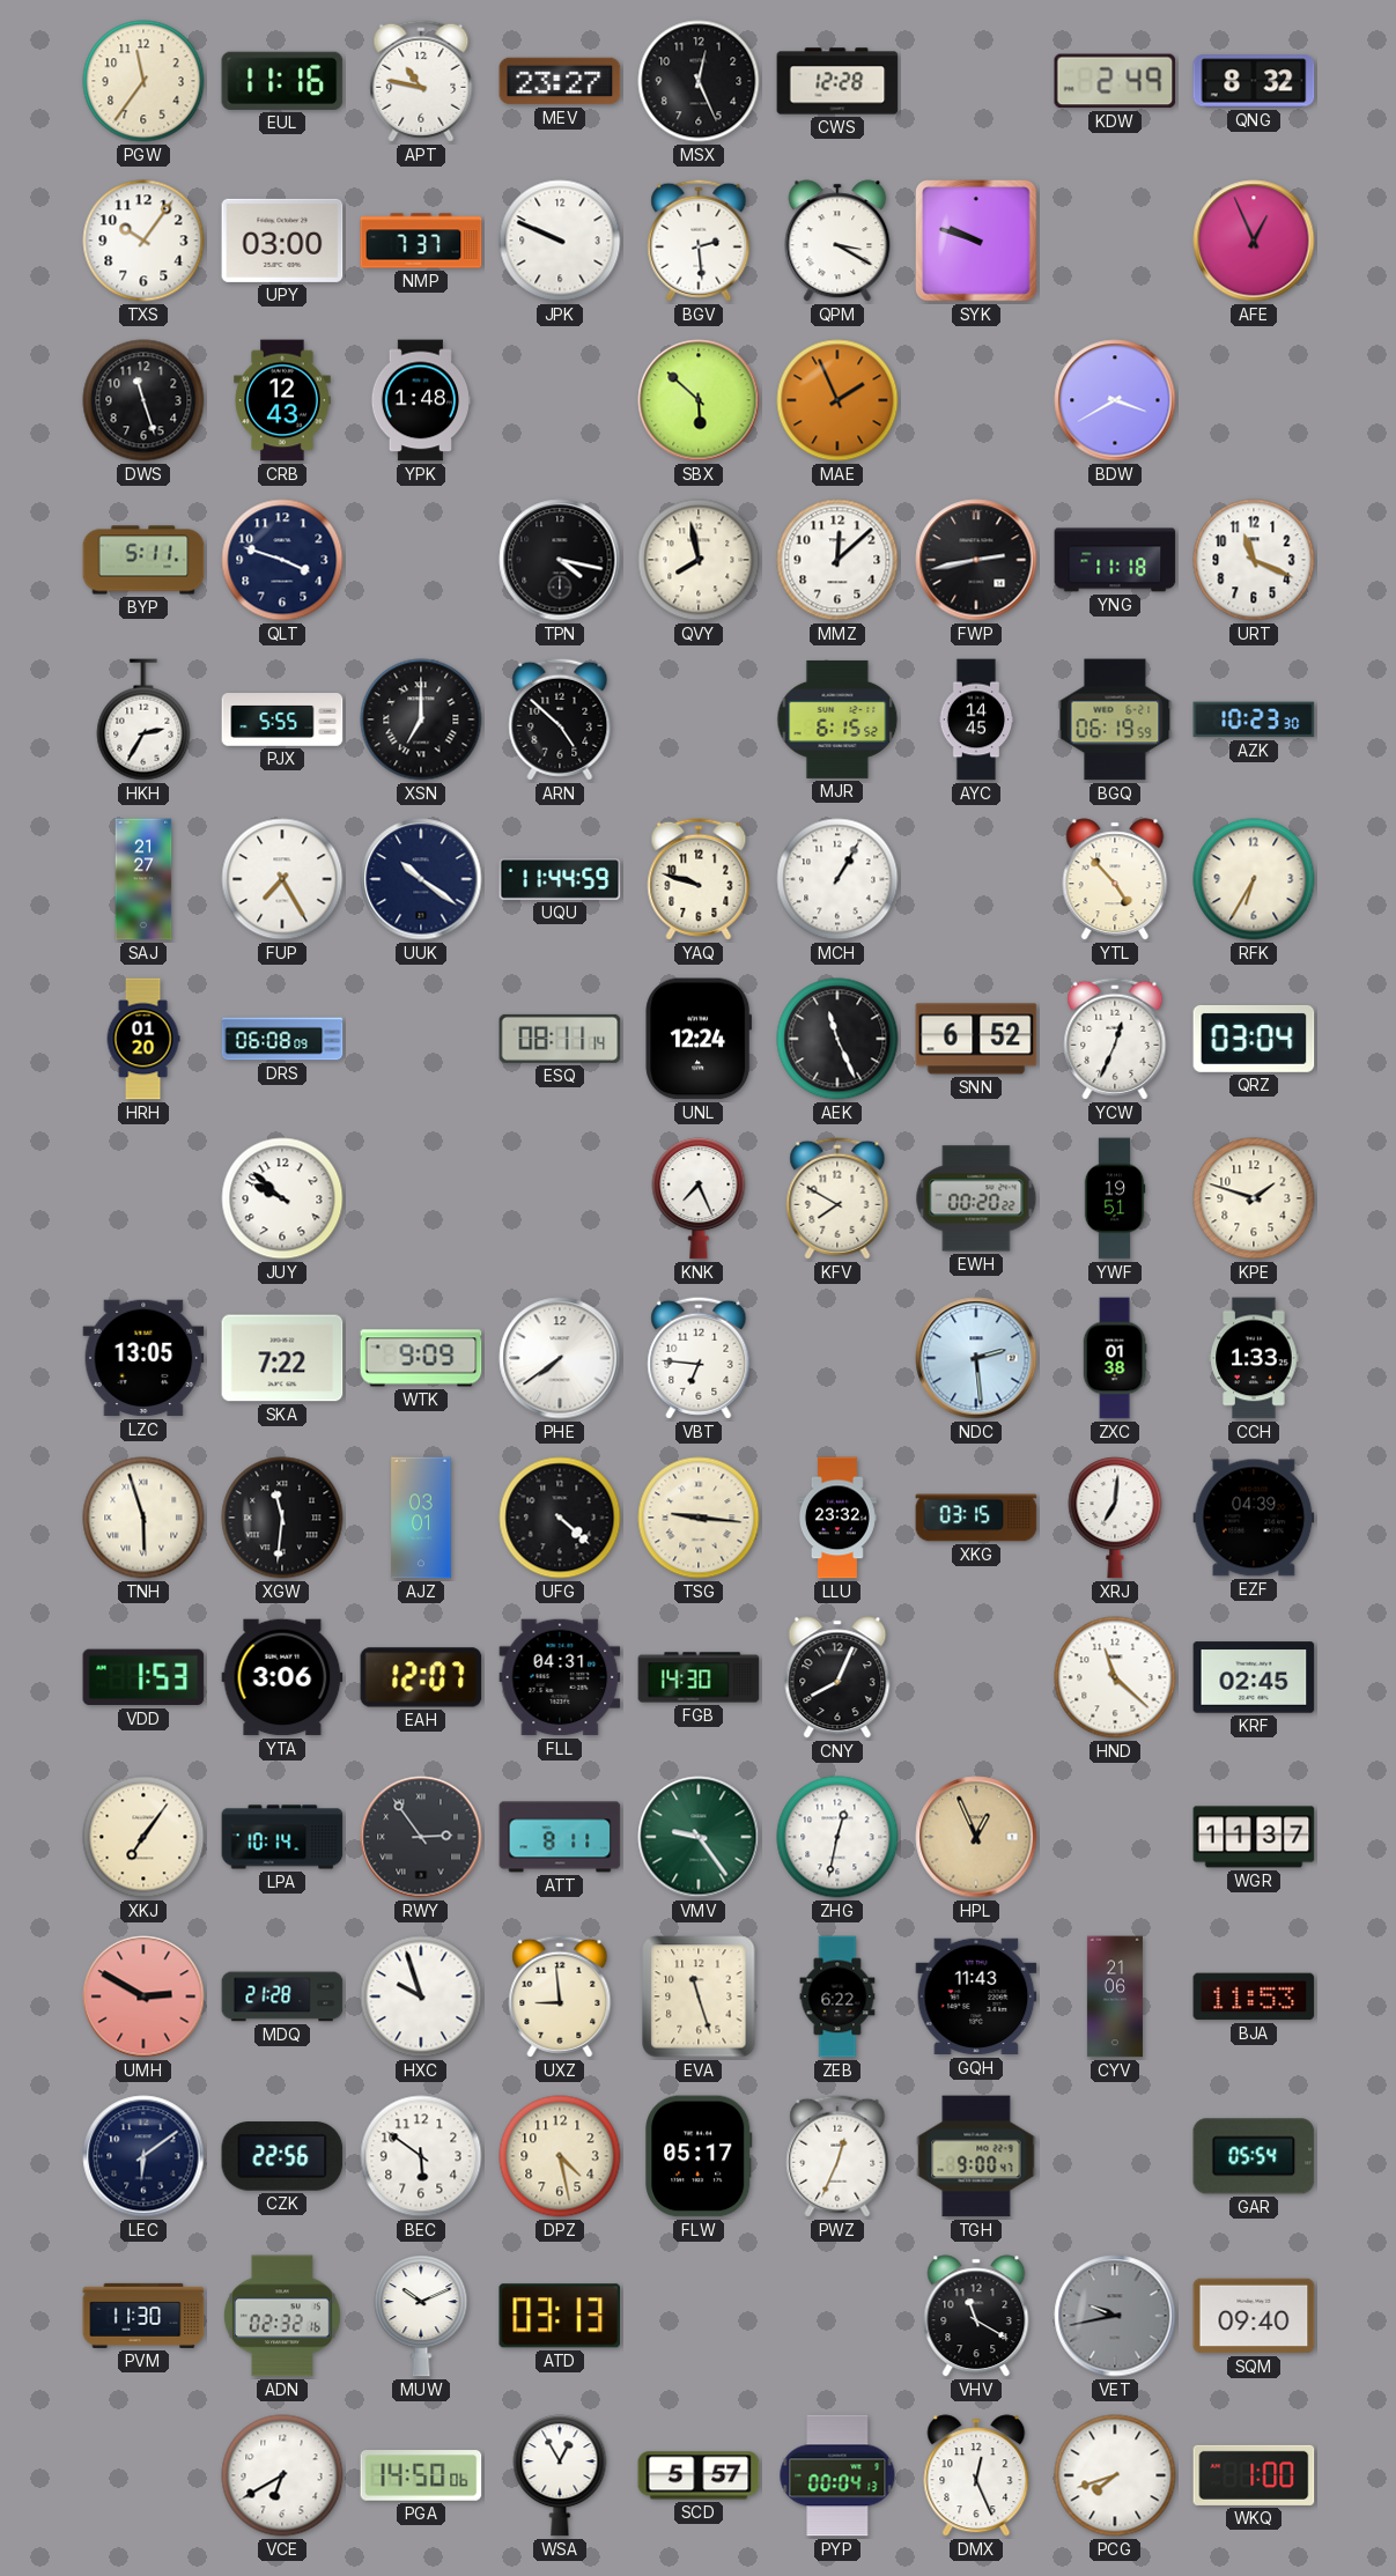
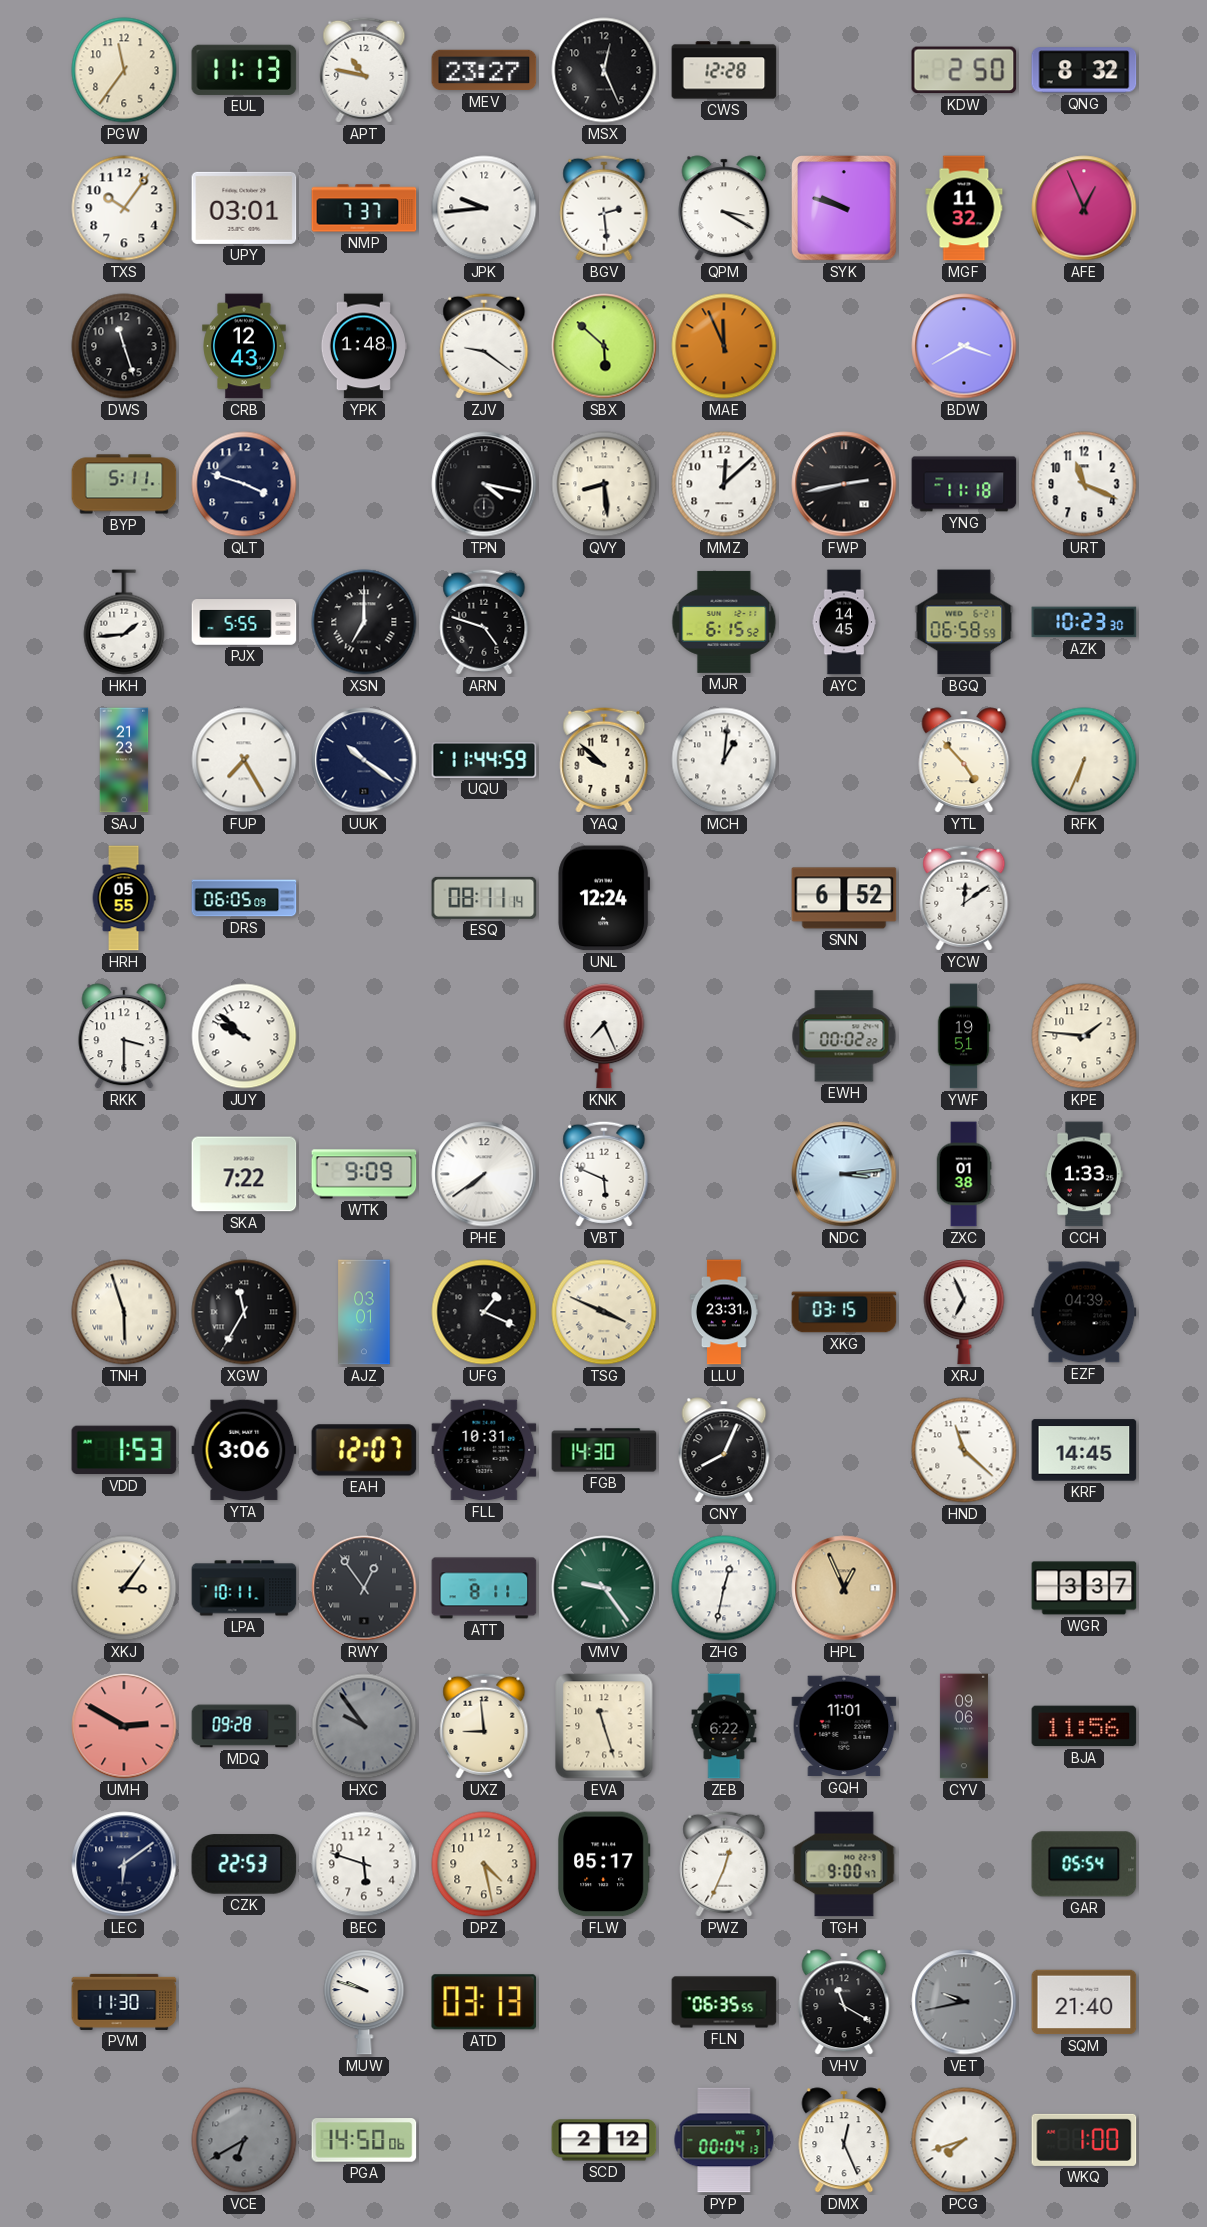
EUL: 11:16 -> 11:13
KDW: 2:49 -> 2:50
UPY: 03:00 -> 03:01
JPK: 9:49 -> 9:44
MGF: none -> 11:32
ZJV: none -> 9:21
MAE: 1:56 -> 11:56
QVY: 7:58 -> 8:29
HKH: 2:35 -> 1:44
ARN: 4:52 -> 4:48
BGQ: 06:19 -> 06:58
SAJ: 21:27 -> 21:23
YAQ: 9:48 -> 9:52
MCH: 1:05 -> 1:01
RFK: 6:35 -> 6:34
HRH: 01:20 -> 05:55
DRS: 06:08 -> 06:05
AEK: 11:26 -> none
YCW: 12:34 -> 12:09
QRZ: 03:04 -> none
RKK: none -> 3:30
KFV: 7:50 -> none
EWH: 00:20 -> 00:02
KPE: 1:48 -> 1:46
LZC: 13:05 -> none
VBT: 6:46 -> 5:49
NDC: 2:29 -> 3:14
XGW: 11:31 -> 11:35
UFG: 4:22 -> 1:19
TSG: 9:16 -> 3:49
LLU: 23:32 -> 23:31
XRJ: 7:01 -> 6:56
FLL: 04:31 -> 10:31
KRF: 02:45 -> 14:45
XKJ: 7:06 -> 3:06
LPA: 10:14 -> 10:11
RWY: 2:54 -> 12:54
WGR: 11:37 -> 3:37
MDQ: 21:28 -> 09:28
HXC: 9:57 -> 9:54
HXC dial: white -> grey
GQH: 11:43 -> 11:01
CYV: 21:06 -> 09:06
BJA: 11:53 -> 11:56
CZK: 22:56 -> 22:53
BEC: 5:51 -> 5:48
ADN: 02:32 -> none
MUW: 10:11 -> 9:48
FLN: none -> 06:35
SQM: 09:40 -> 21:40
VCE dial: white -> grey
WSA: 12:55 -> none
SCD: 5:57 -> 2:12
